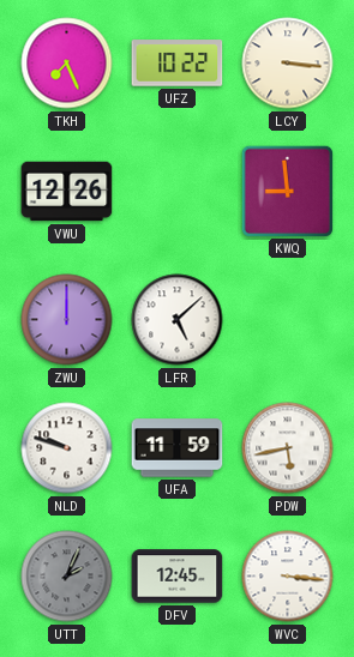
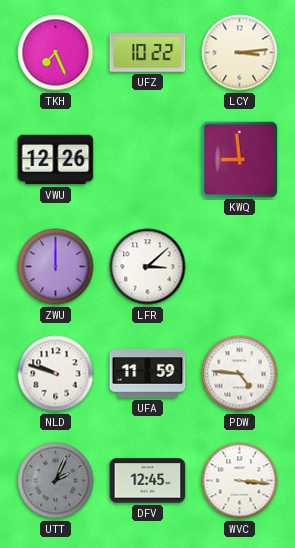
LCY: 3:16 -> 3:14
LFR: 5:08 -> 3:08
PDW: 5:43 -> 4:46
